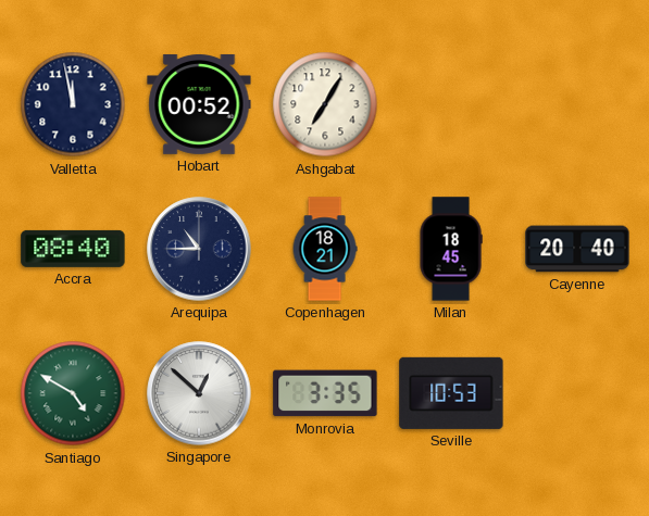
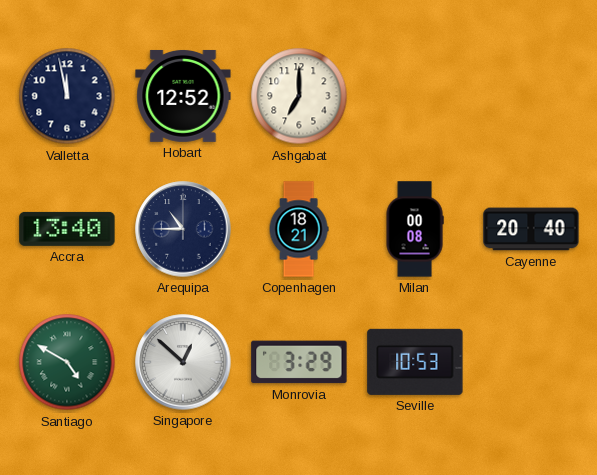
Hobart: 00:52 -> 12:52
Ashgabat: 7:05 -> 7:00
Accra: 08:40 -> 13:40
Milan: 18:45 -> 00:08
Monrovia: 3:35 -> 3:29
